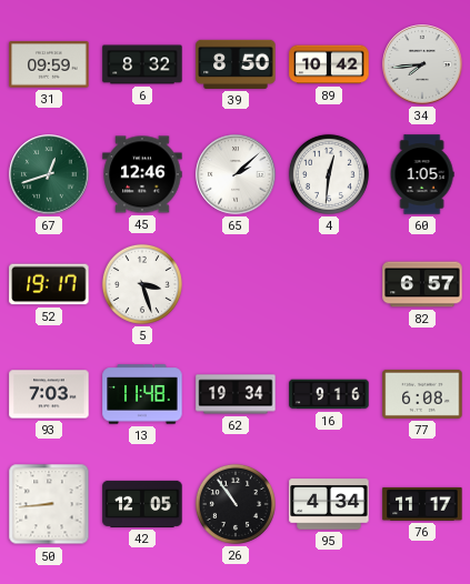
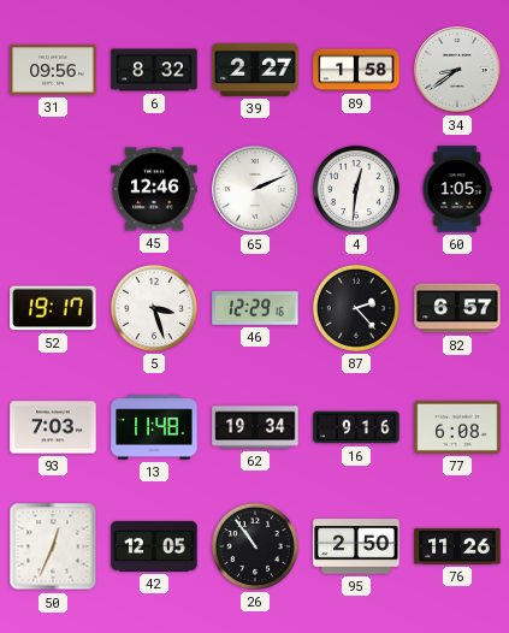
31: 09:59 -> 09:56
39: 8:50 -> 2:27
89: 10:42 -> 1:58
34: 7:44 -> 8:39
67: 12:42 -> none
65: 2:08 -> 2:11
46: none -> 12:29
87: none -> 2:23
50: 8:44 -> 12:34
95: 4:34 -> 2:50
76: 11:17 -> 11:26
